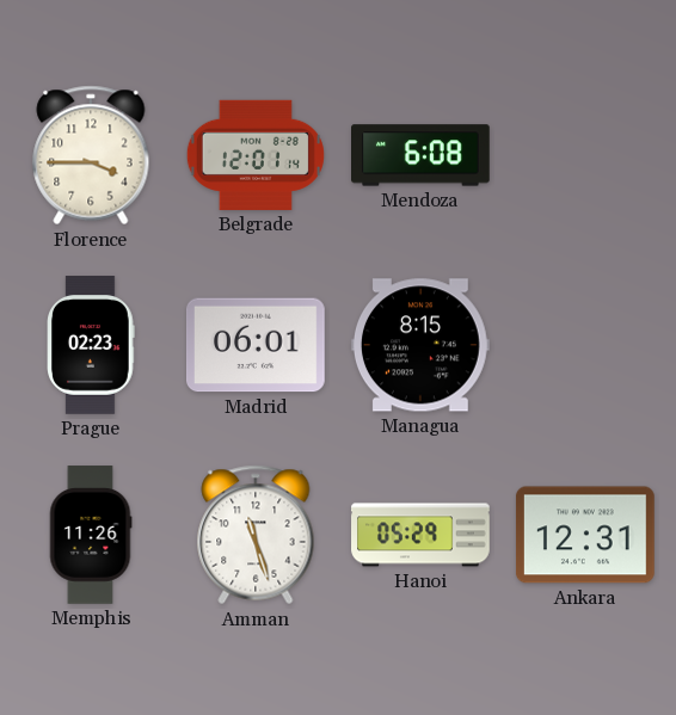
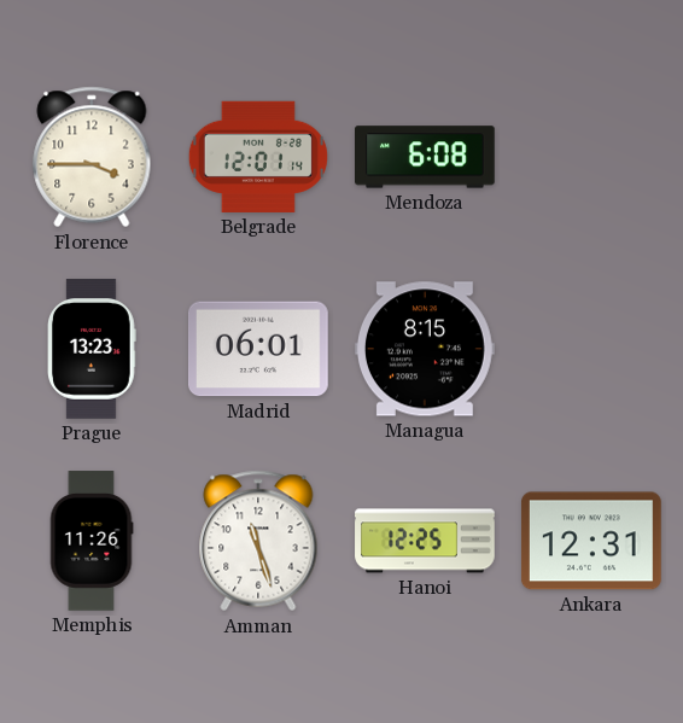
Prague: 02:23 -> 13:23
Hanoi: 05:29 -> 12:25
